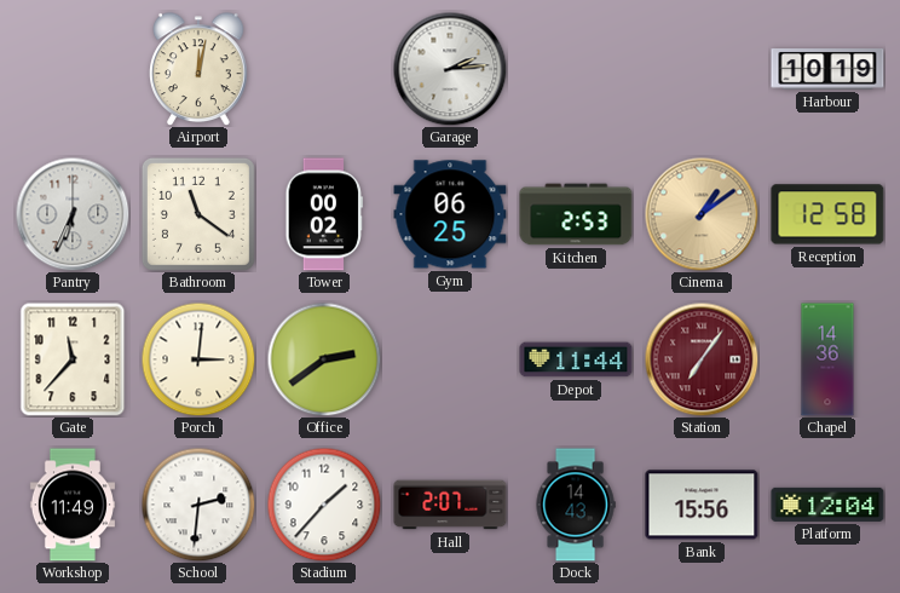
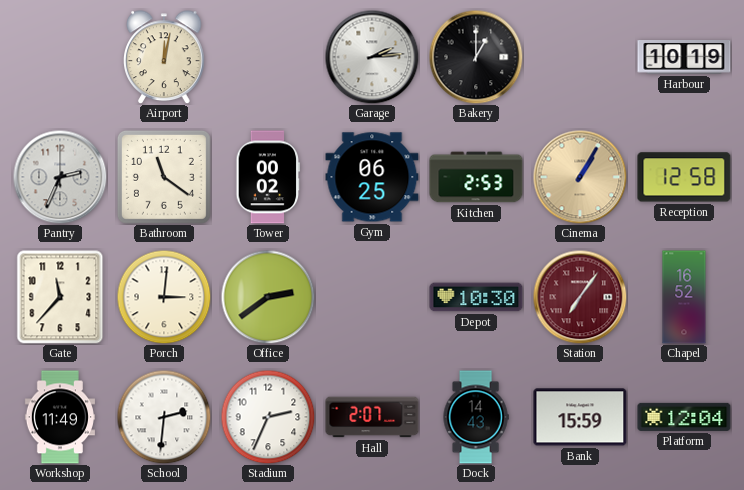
Bakery: none -> 1:00
Pantry: 6:34 -> 2:34
Cinema: 1:09 -> 1:05
Depot: 11:44 -> 10:30
Chapel: 14:36 -> 16:52
Stadium: 1:37 -> 2:34
Bank: 15:56 -> 15:59
